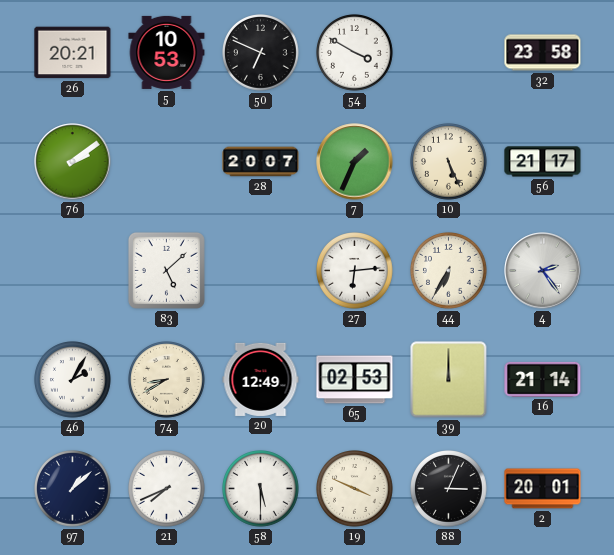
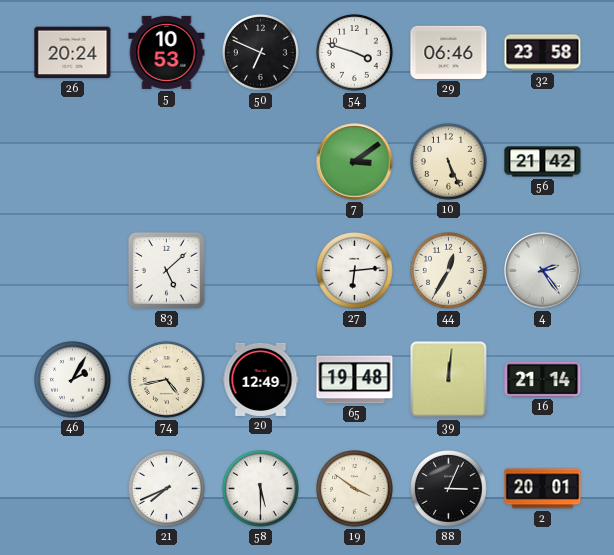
26: 20:21 -> 20:24
54: 3:50 -> 3:48
29: none -> 06:46
76: 2:09 -> none
28: 20:07 -> none
7: 1:34 -> 3:09
56: 21:17 -> 21:42
44: 6:35 -> 12:35
74: 8:40 -> 4:43
65: 02:53 -> 19:48
39: 12:00 -> 12:01
97: 1:08 -> none
19: 3:49 -> 3:51
